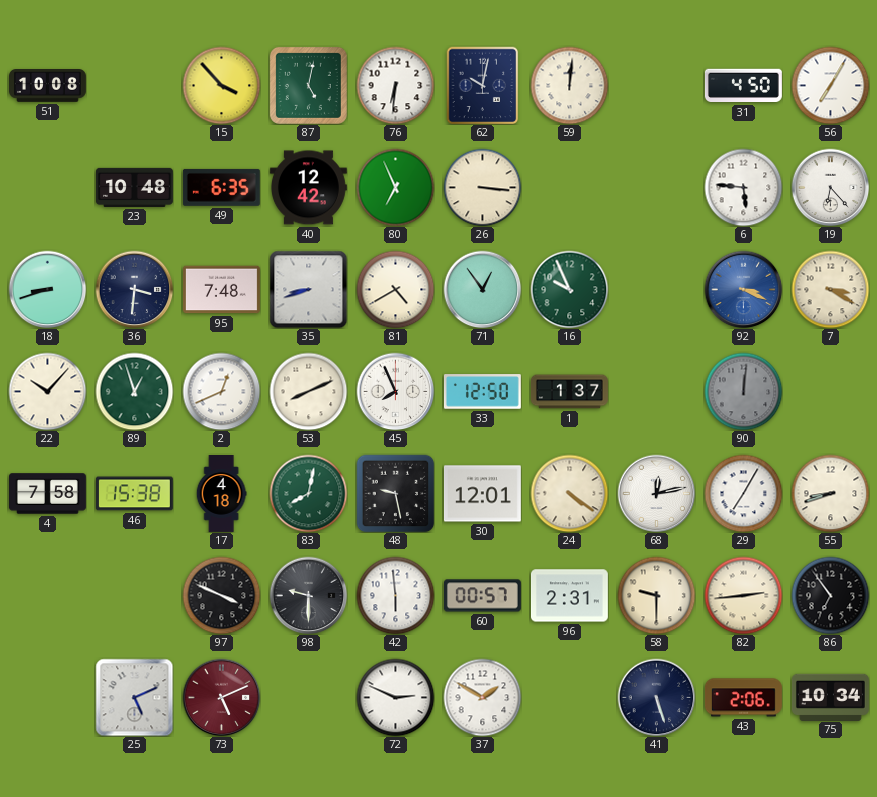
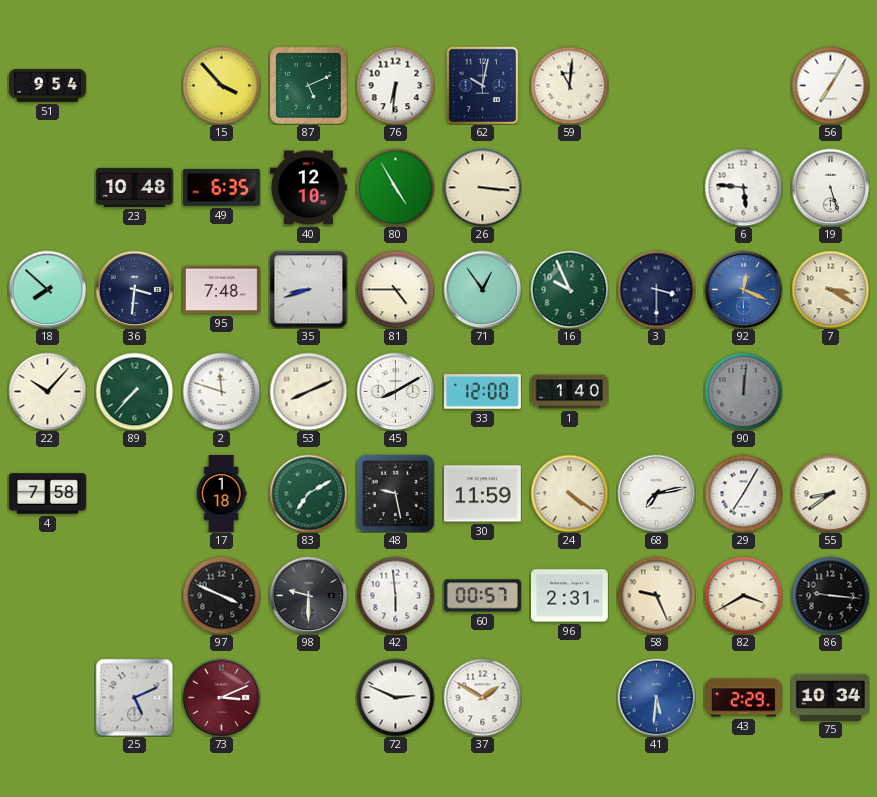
51: 10:08 -> 9:54
87: 5:02 -> 5:11
59: 12:01 -> 11:01
31: 4:50 -> none
40: 12:42 -> 12:10
80: 6:56 -> 4:55
19: 6:23 -> 5:27
18: 8:42 -> 7:52
81: 4:40 -> 4:45
3: none -> 3:30
92: 3:19 -> 12:19
89: 12:57 -> 7:37
2: 12:41 -> 11:48
45: 7:56 -> 8:10
33: 12:50 -> 12:00
1: 1:37 -> 1:40
46: 15:38 -> none
17: 4:18 -> 1:18
83: 8:02 -> 7:10
30: 12:01 -> 11:59
68: 12:13 -> 7:13
55: 8:42 -> 8:39
58: 9:30 -> 9:26
82: 2:44 -> 3:40
86: 6:54 -> 9:16
73: 5:11 -> 3:11
41: 5:27 -> 5:31
41 dial: navy -> blue
43: 2:06 -> 2:29
